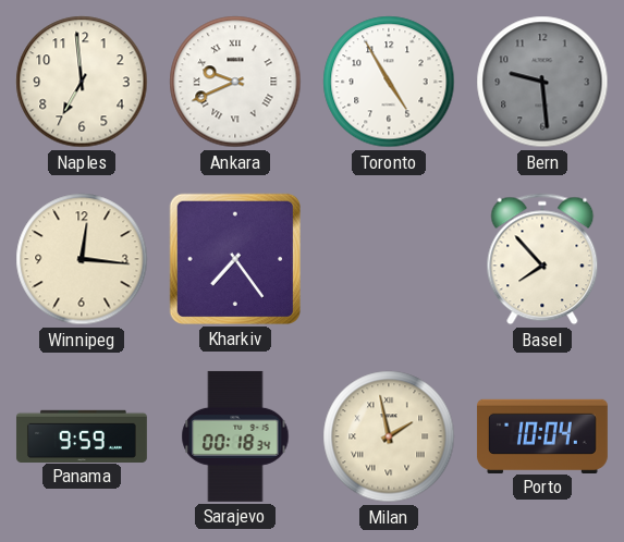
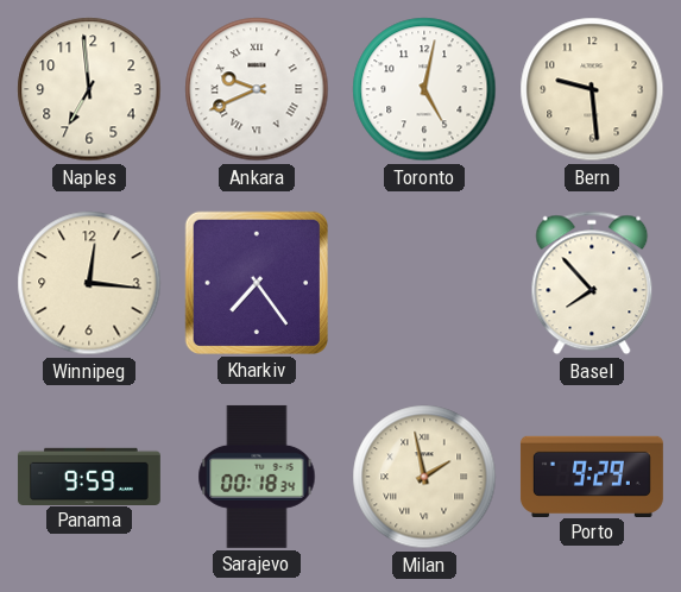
Toronto: 4:55 -> 5:02
Bern dial: grey -> cream
Porto: 10:04 -> 9:29
